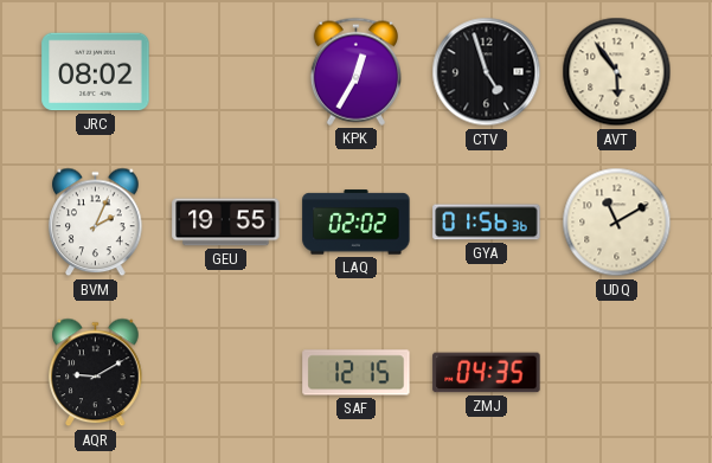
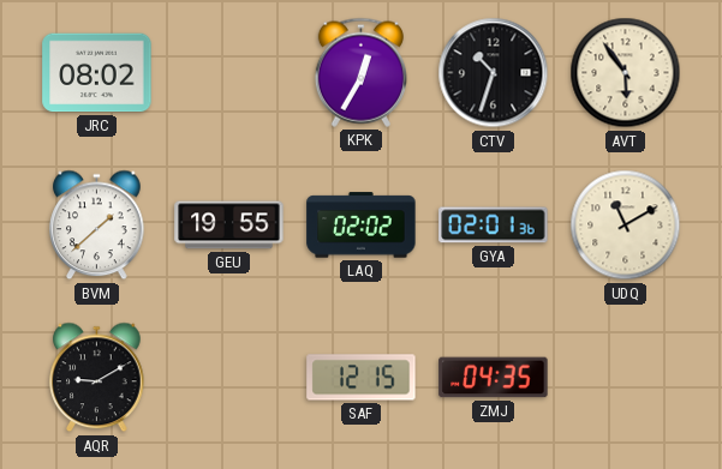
CTV: 4:57 -> 10:33
BVM: 2:04 -> 1:38
GYA: 01:56 -> 02:01
